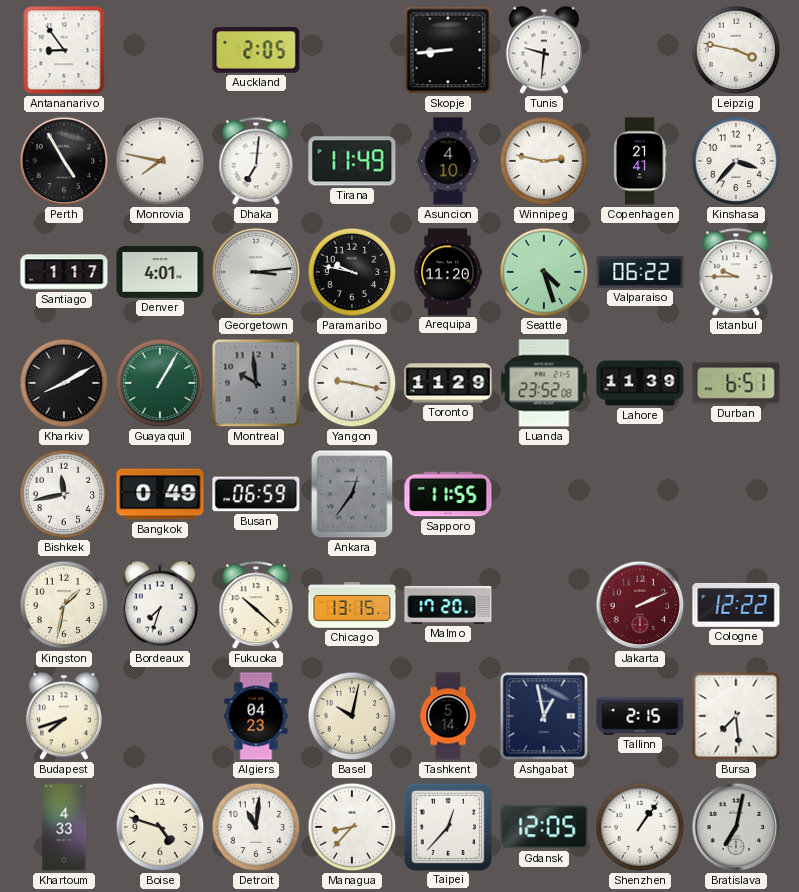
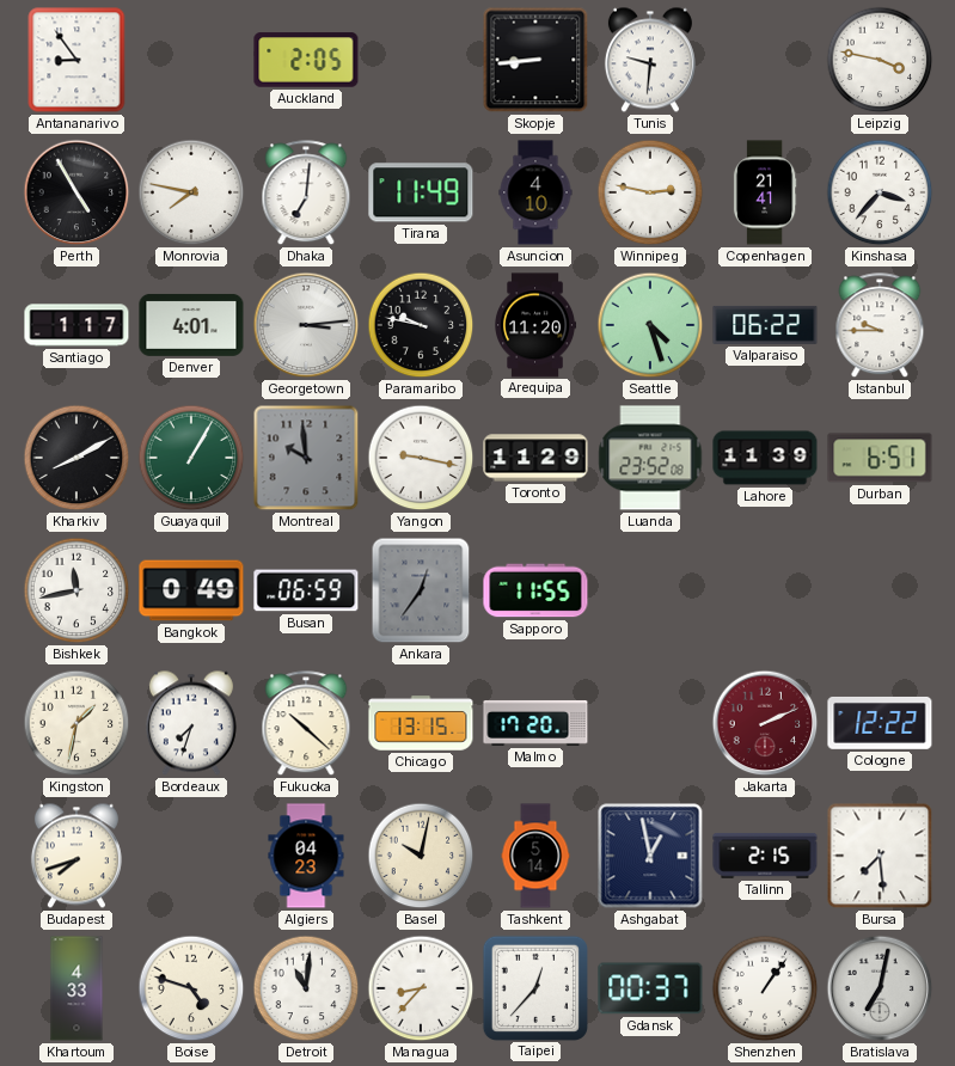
Gdansk: 12:05 -> 00:37
